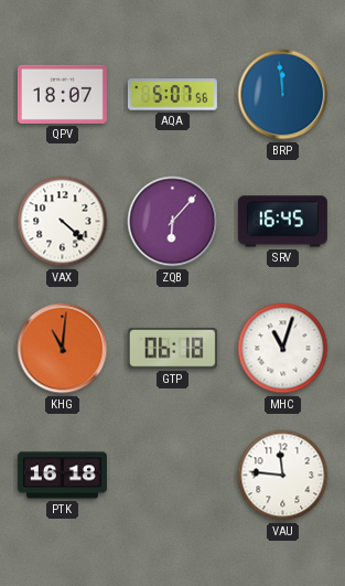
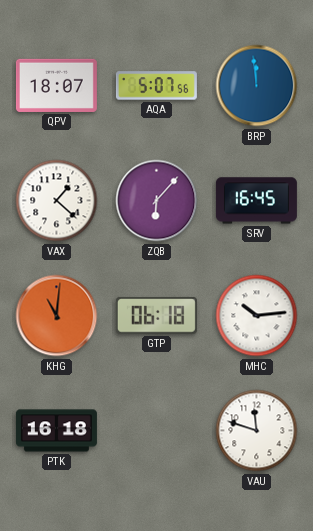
VAX: 4:22 -> 1:22
MHC: 11:03 -> 10:14
VAU: 11:46 -> 11:48
